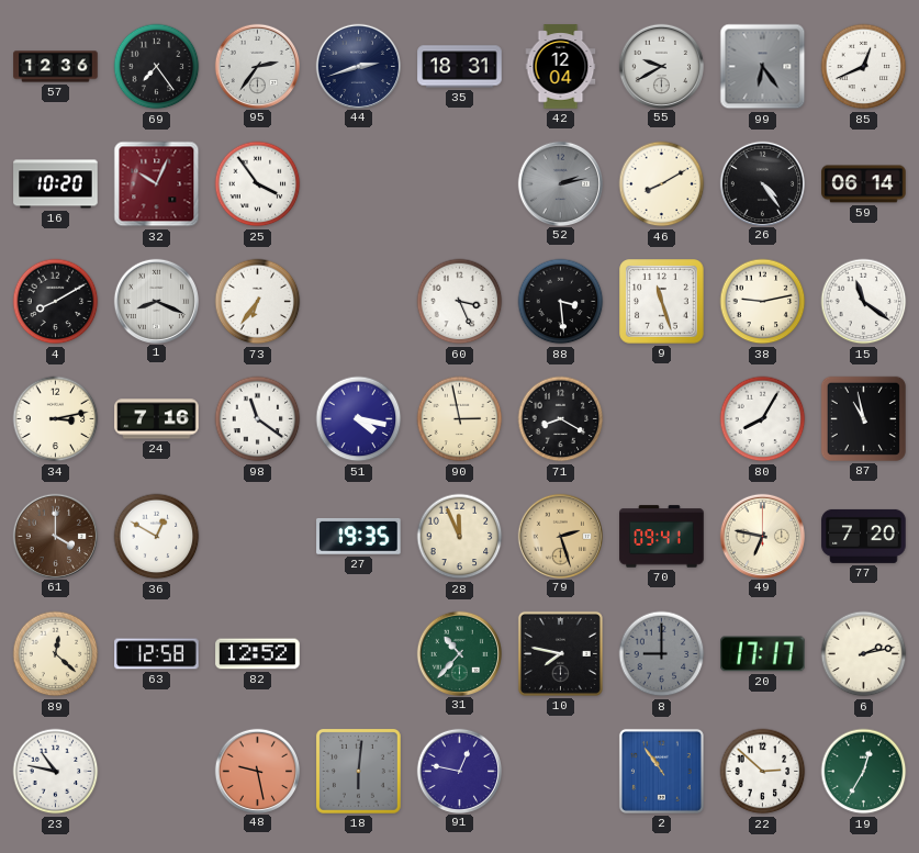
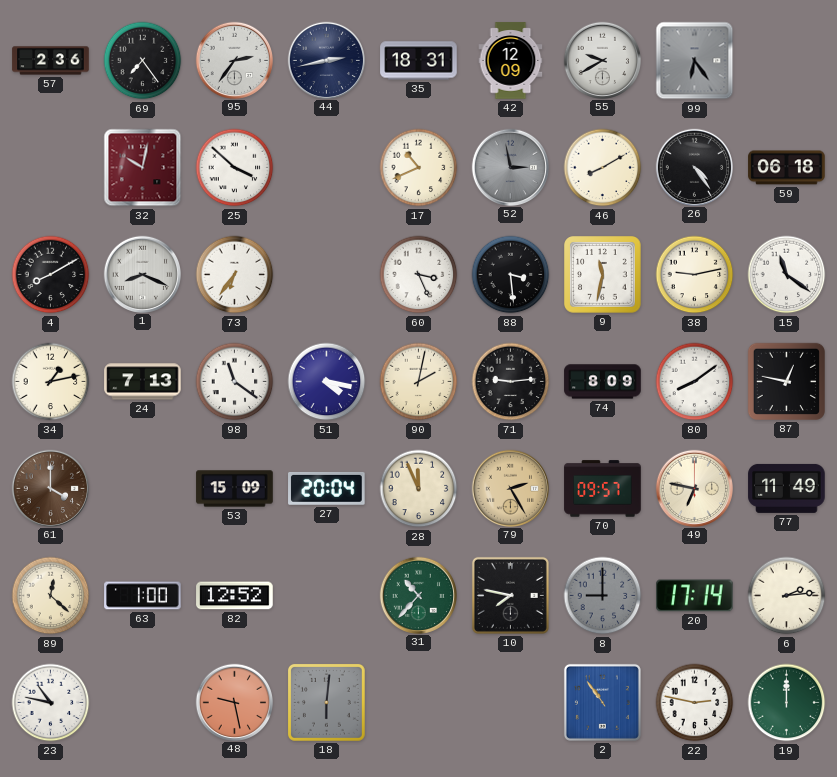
57: 12:36 -> 2:36
44: 2:42 -> 2:43
42: 12:04 -> 12:09
85: 12:41 -> none
16: 10:20 -> none
32: 10:04 -> 10:02
25: 3:54 -> 3:52
17: none -> 10:41
52: 2:13 -> 2:58
59: 06:14 -> 06:18
9: 11:27 -> 11:32
34: 3:13 -> 1:13
24: 7:16 -> 7:13
90: 2:58 -> 2:02
71: 8:20 -> 9:14
74: none -> 8:09
80: 8:05 -> 8:09
87: 10:58 -> 12:47
36: 12:50 -> none
53: none -> 15:09
27: 19:35 -> 20:04
79: 2:27 -> 2:25
70: 09:41 -> 09:57
77: 7:20 -> 11:49
63: 12:58 -> 1:00
20: 17:17 -> 17:14
6: 2:13 -> 2:14
91: 12:47 -> none
22: 2:52 -> 2:47
19: 12:35 -> 12:00
